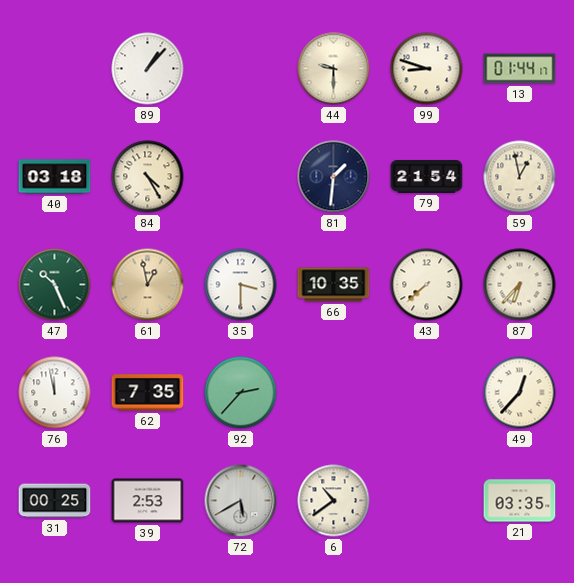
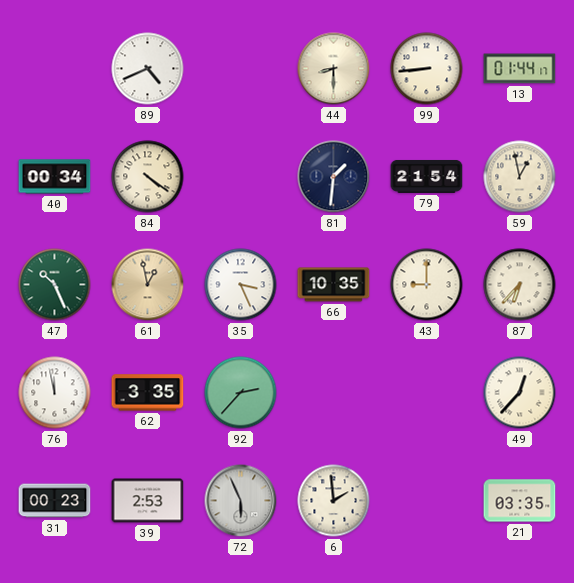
89: 1:07 -> 4:41
44: 9:30 -> 8:30
99: 8:48 -> 8:44
40: 03:18 -> 00:34
84: 4:25 -> 4:21
35: 3:30 -> 3:26
43: 7:38 -> 9:00
62: 7:35 -> 3:35
31: 00:25 -> 00:23
72: 5:40 -> 5:56
6: 10:39 -> 1:59
